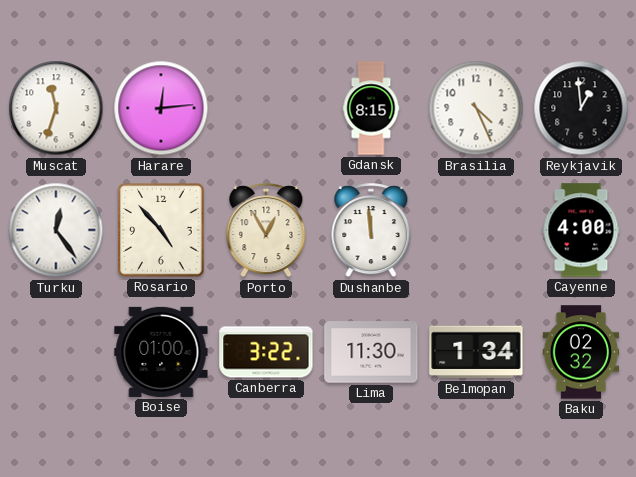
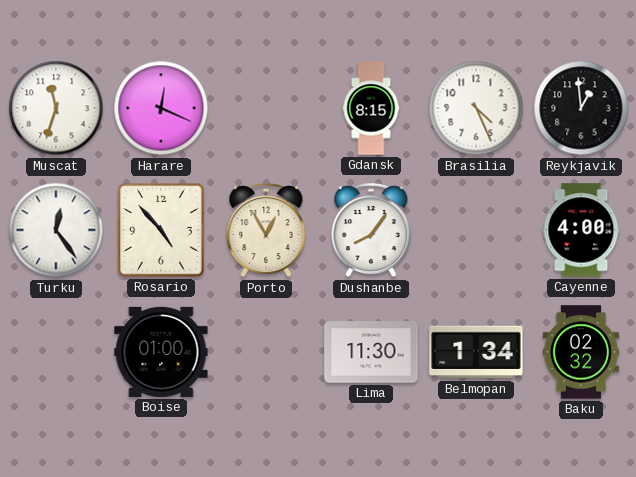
Harare: 12:14 -> 12:19
Dushanbe: 11:59 -> 8:06
Canberra: 3:22 -> none
